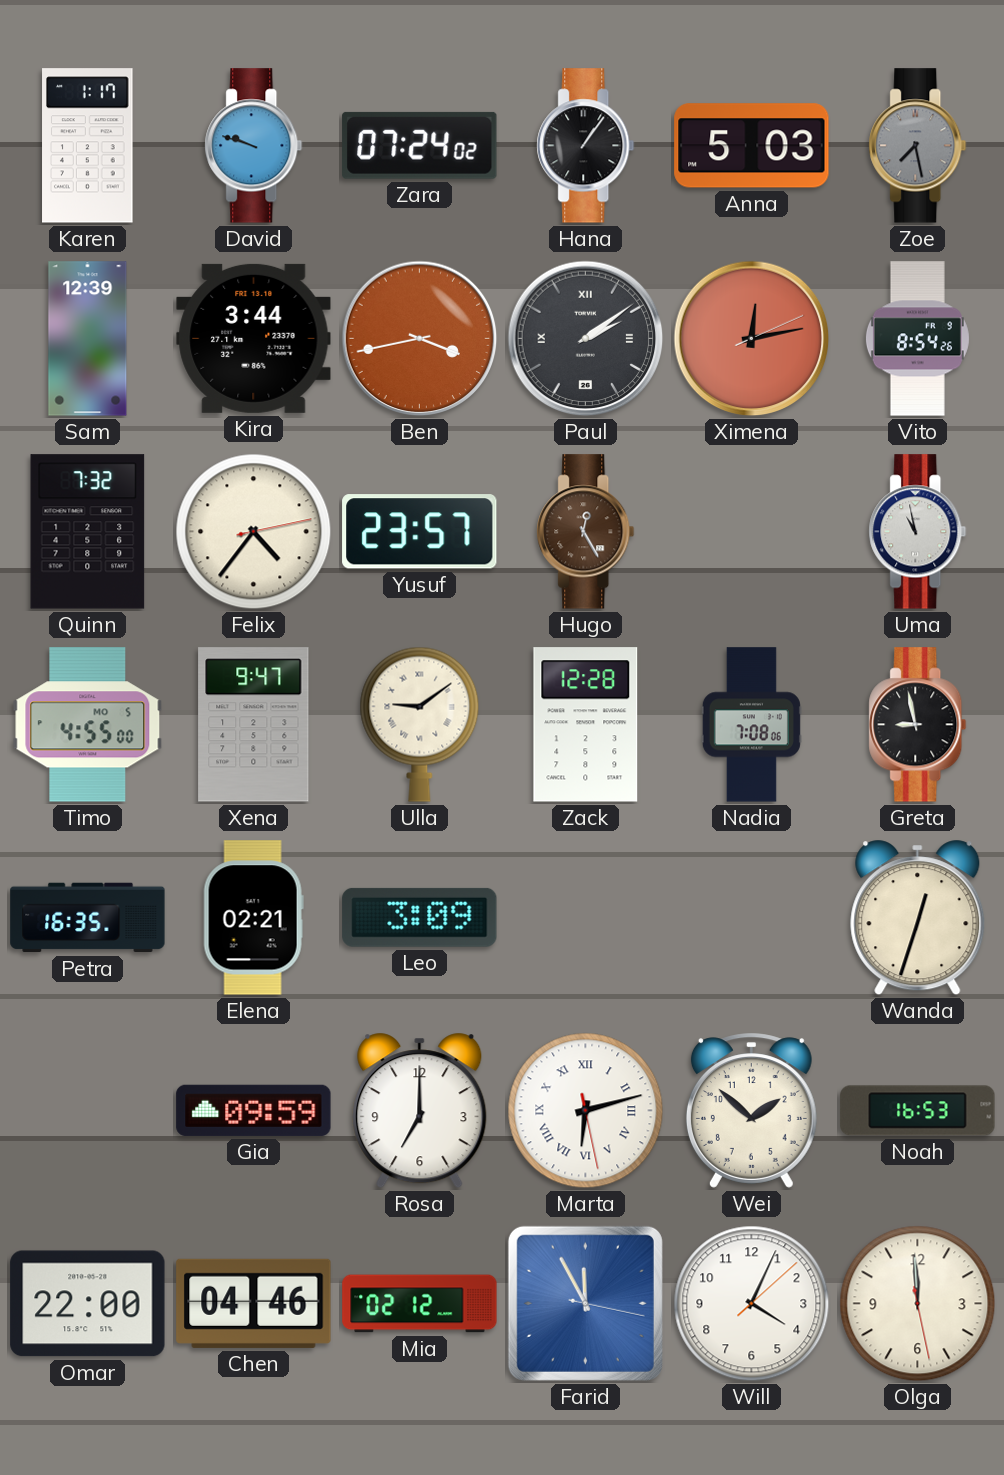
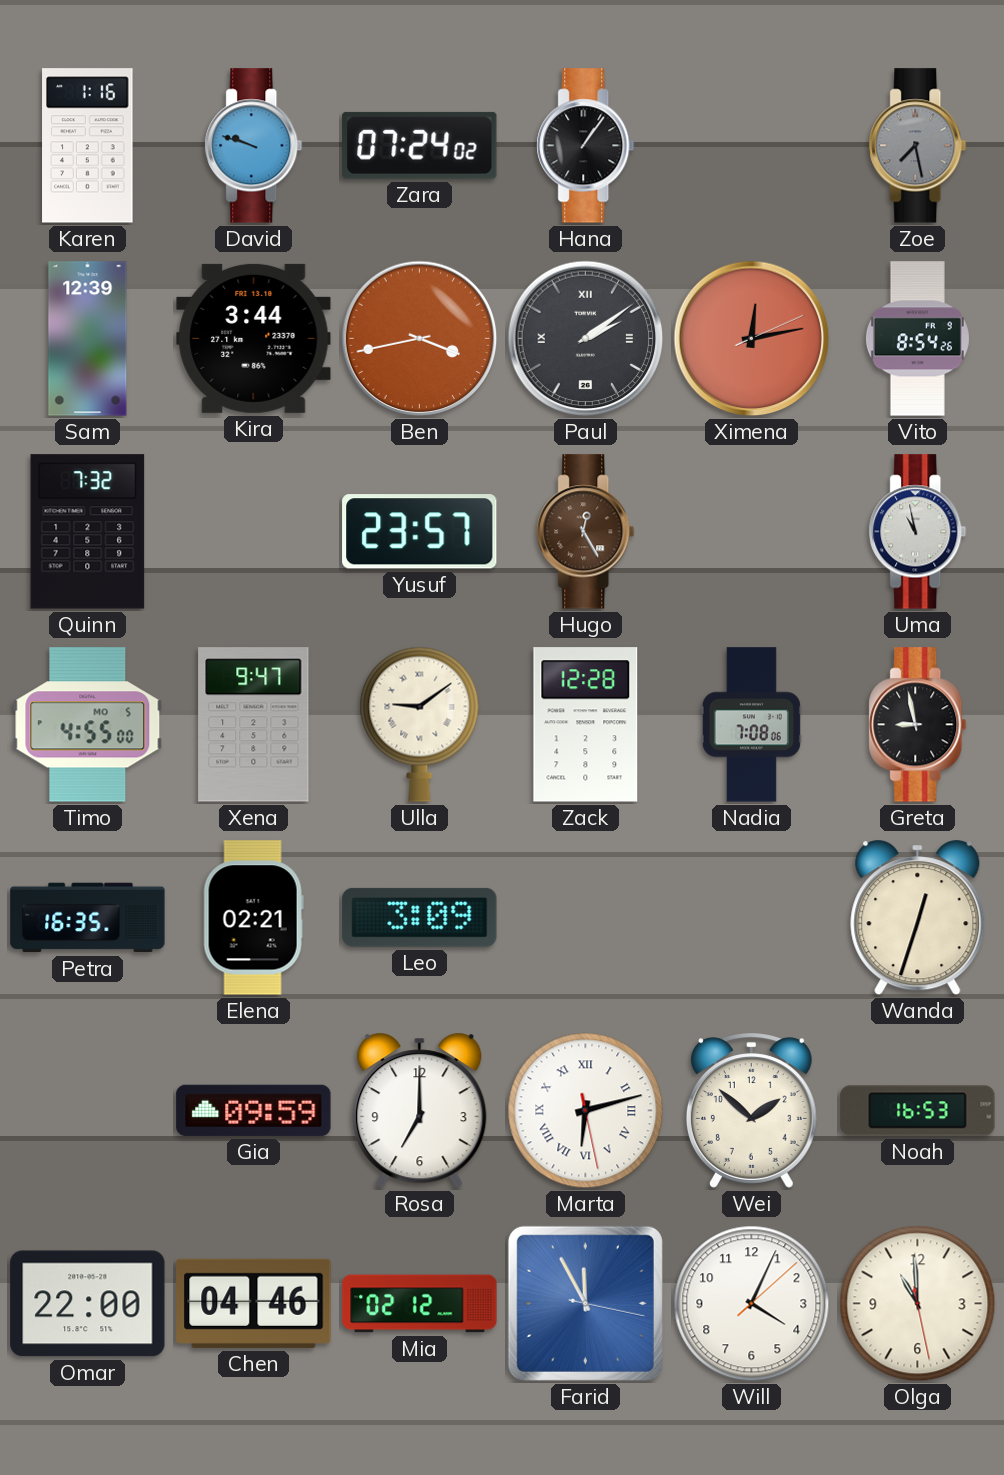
Karen: 1:17 -> 1:16
Anna: 5:03 -> none
Felix: 4:36 -> none
Olga: 11:59 -> 10:59
